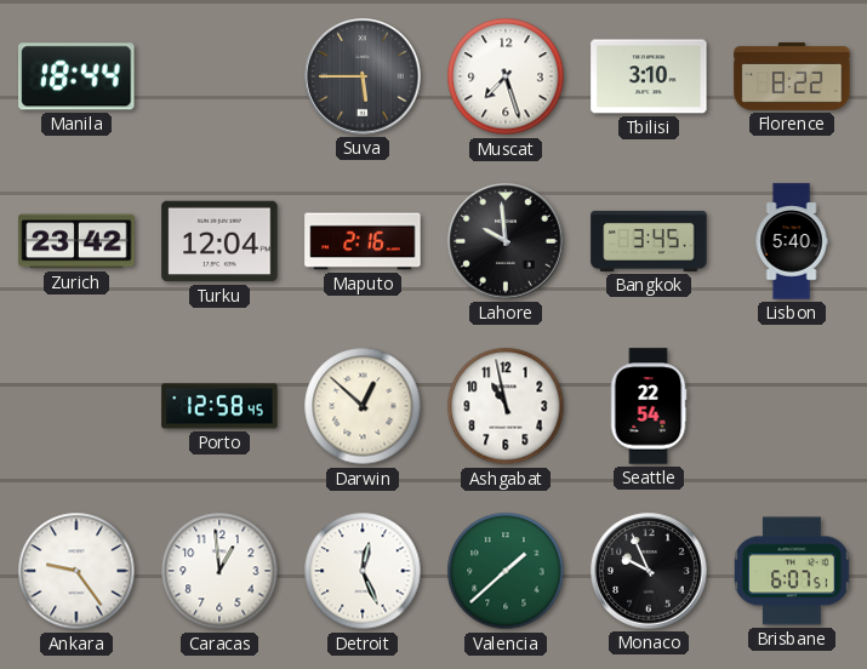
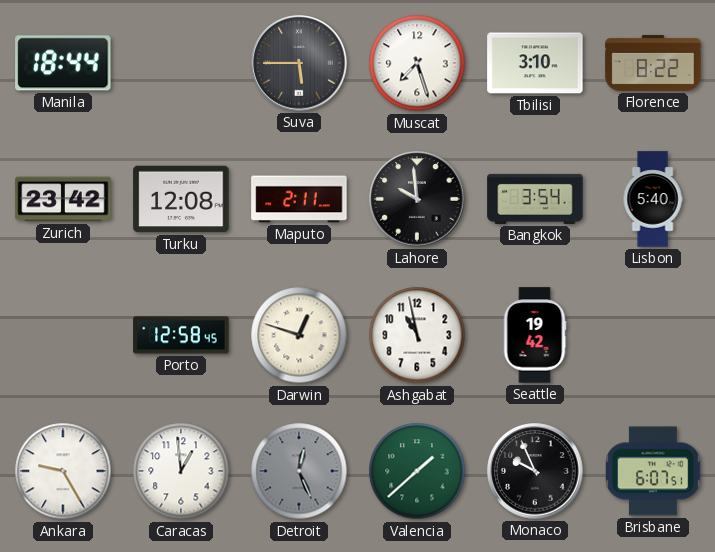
Turku: 12:04 -> 12:08
Maputo: 2:16 -> 2:11
Bangkok: 3:45 -> 3:54
Darwin: 12:52 -> 12:48
Seattle: 22:54 -> 19:42
Ankara: 9:24 -> 9:25
Detroit dial: white -> grey
